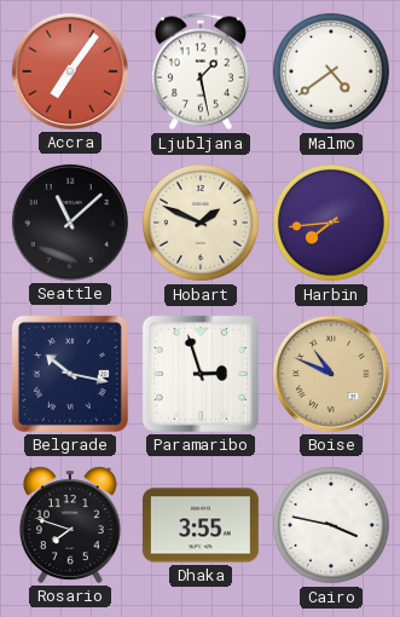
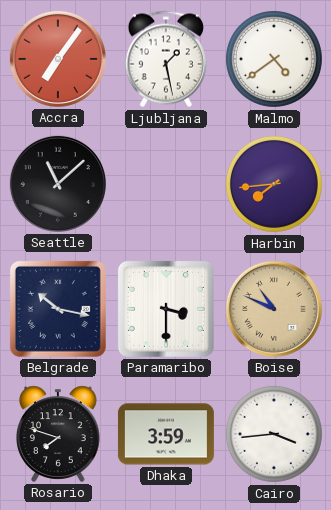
Hobart: 1:49 -> none
Paramaribo: 2:57 -> 3:30
Dhaka: 3:55 -> 3:59
Cairo: 3:47 -> 3:44
